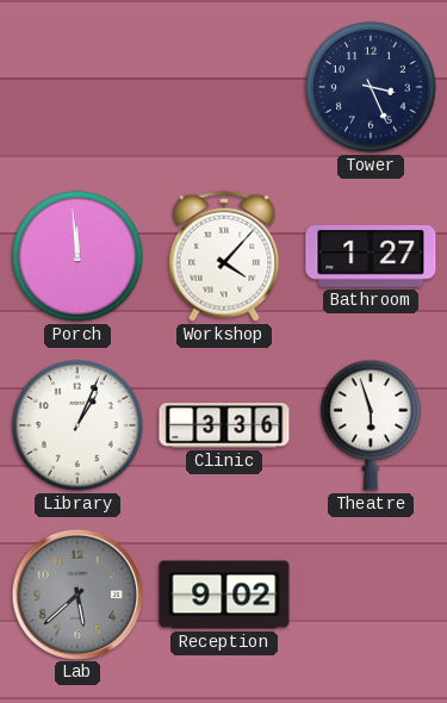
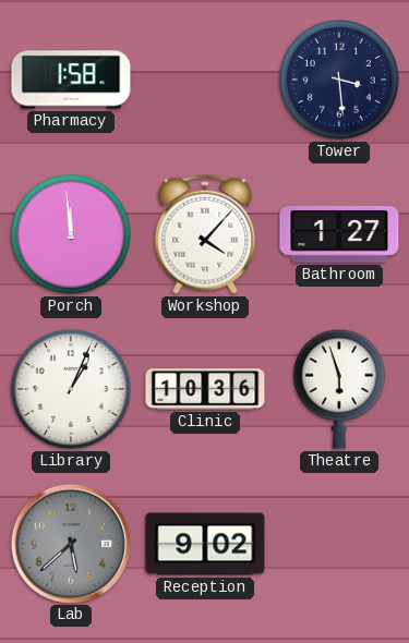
Pharmacy: none -> 1:58
Tower: 3:26 -> 3:29
Clinic: 3:36 -> 10:36
